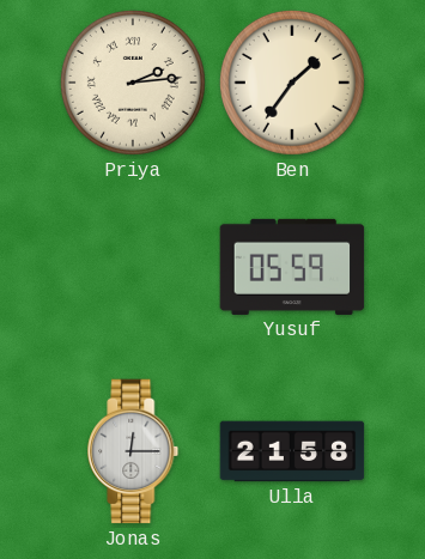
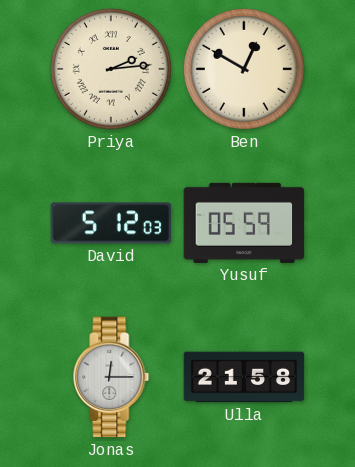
Ben: 1:36 -> 12:50
David: none -> 5:12
